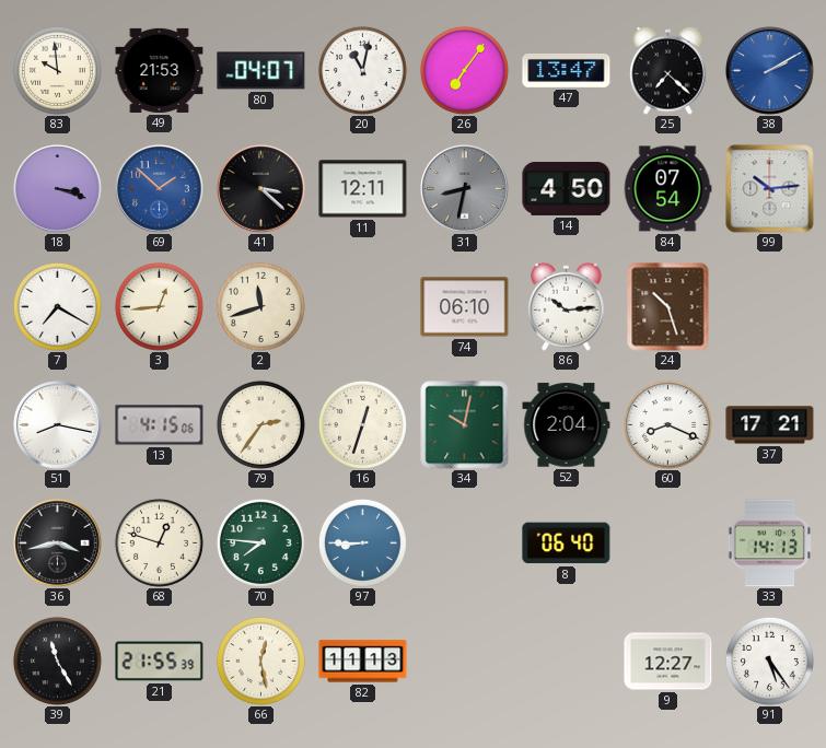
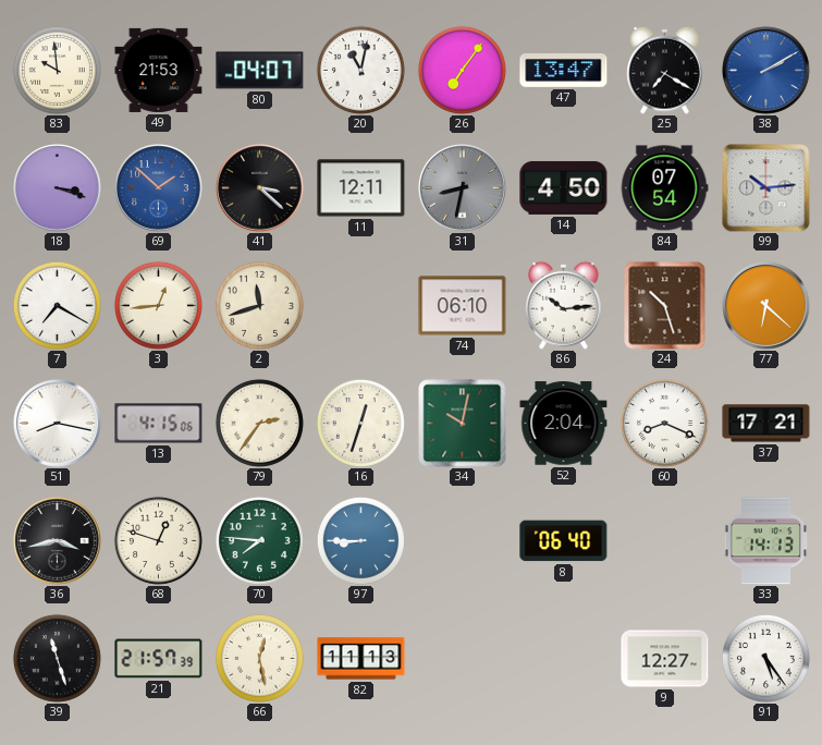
25: 7:22 -> 7:20
77: none -> 6:22
39: 11:25 -> 11:27
21: 21:55 -> 21:57
